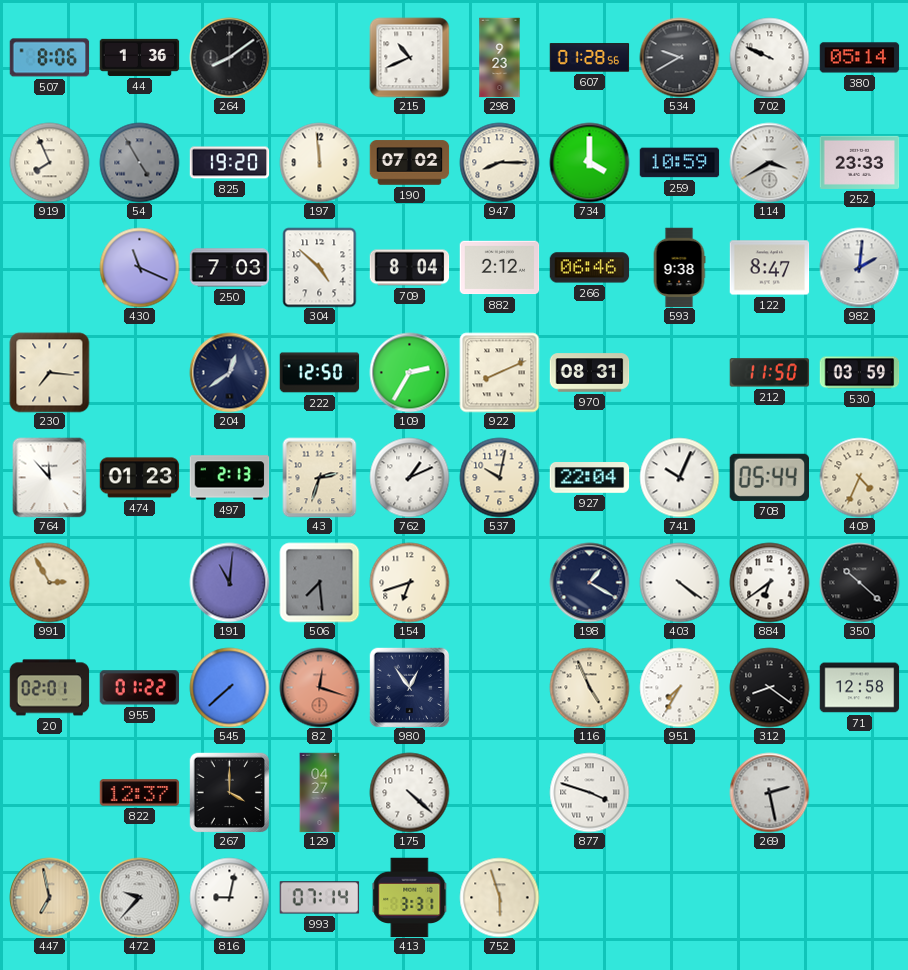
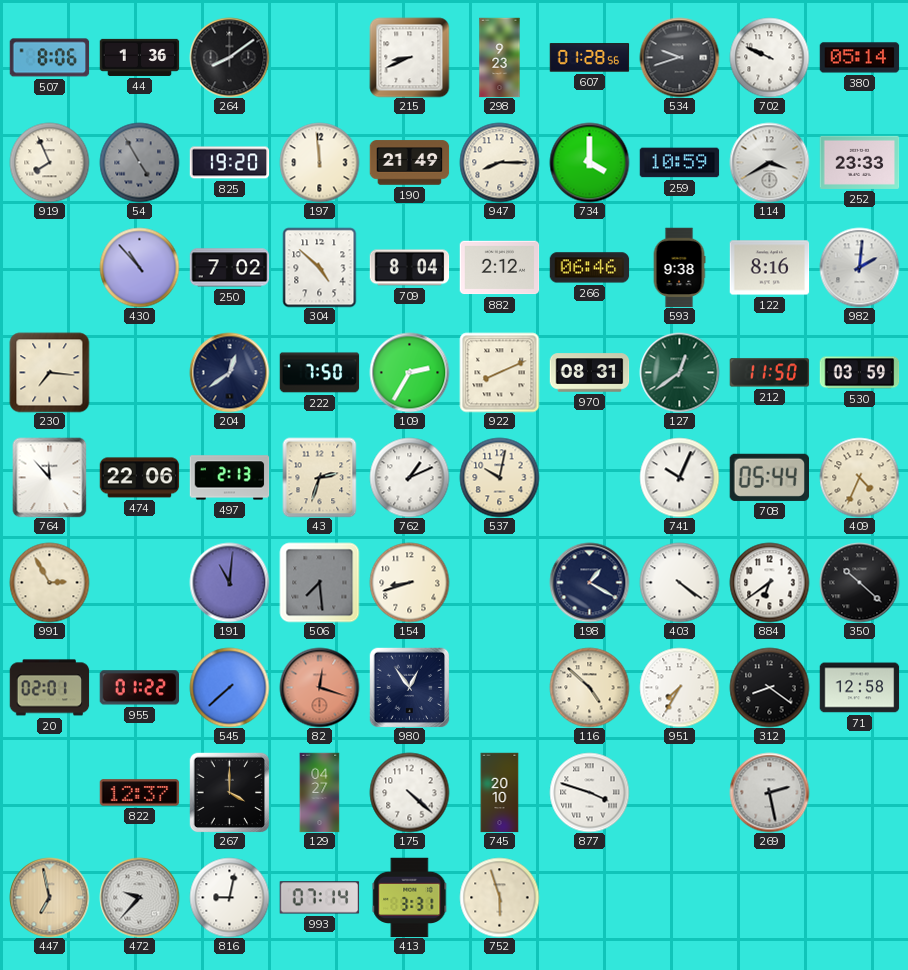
215: 10:41 -> 8:41
534: 9:40 -> 9:42
190: 07:02 -> 21:49
430: 11:19 -> 10:53
250: 7:03 -> 7:02
122: 8:47 -> 8:16
222: 12:50 -> 7:50
127: none -> 12:39
474: 01:23 -> 22:06
927: 22:04 -> none
154: 6:42 -> 8:42
116: 4:56 -> 4:52
745: none -> 20:10
